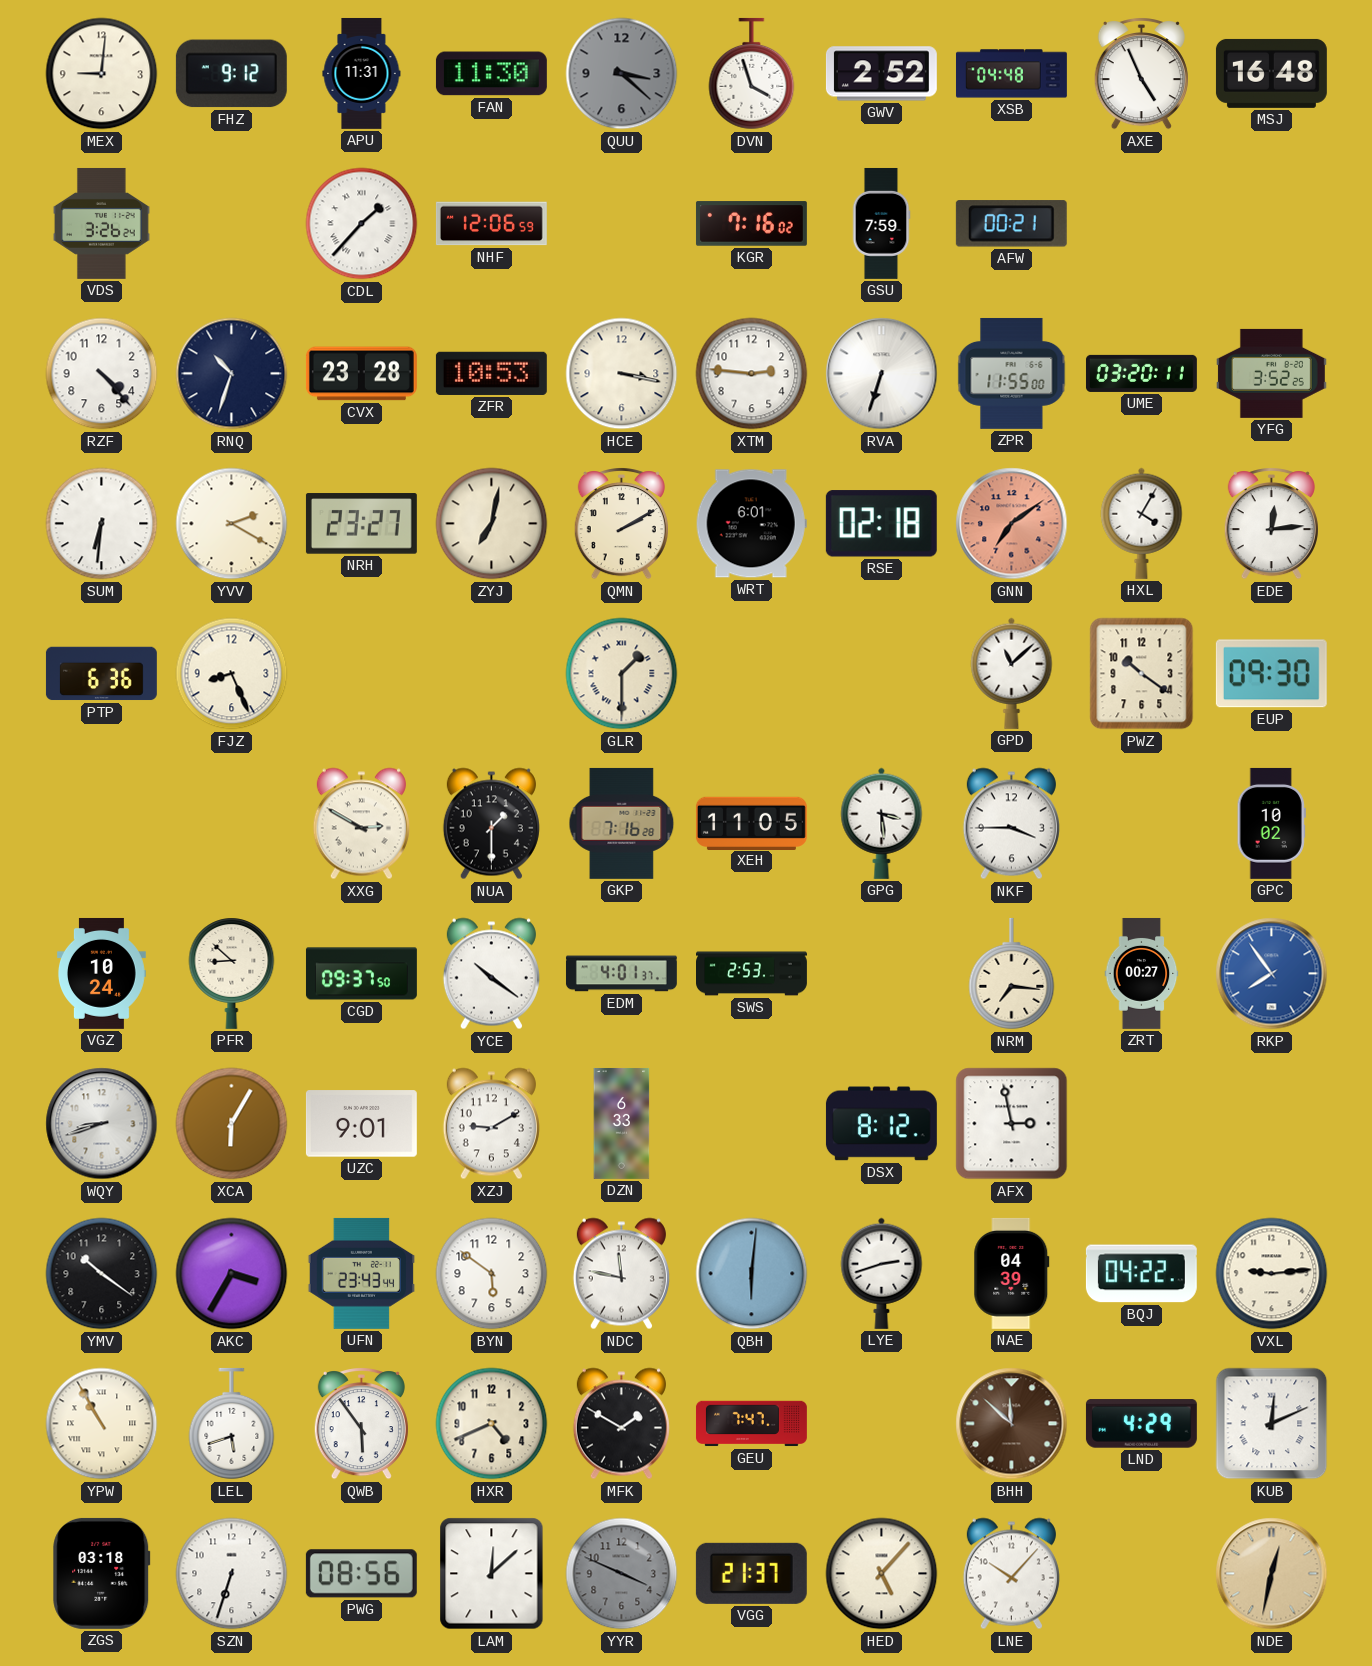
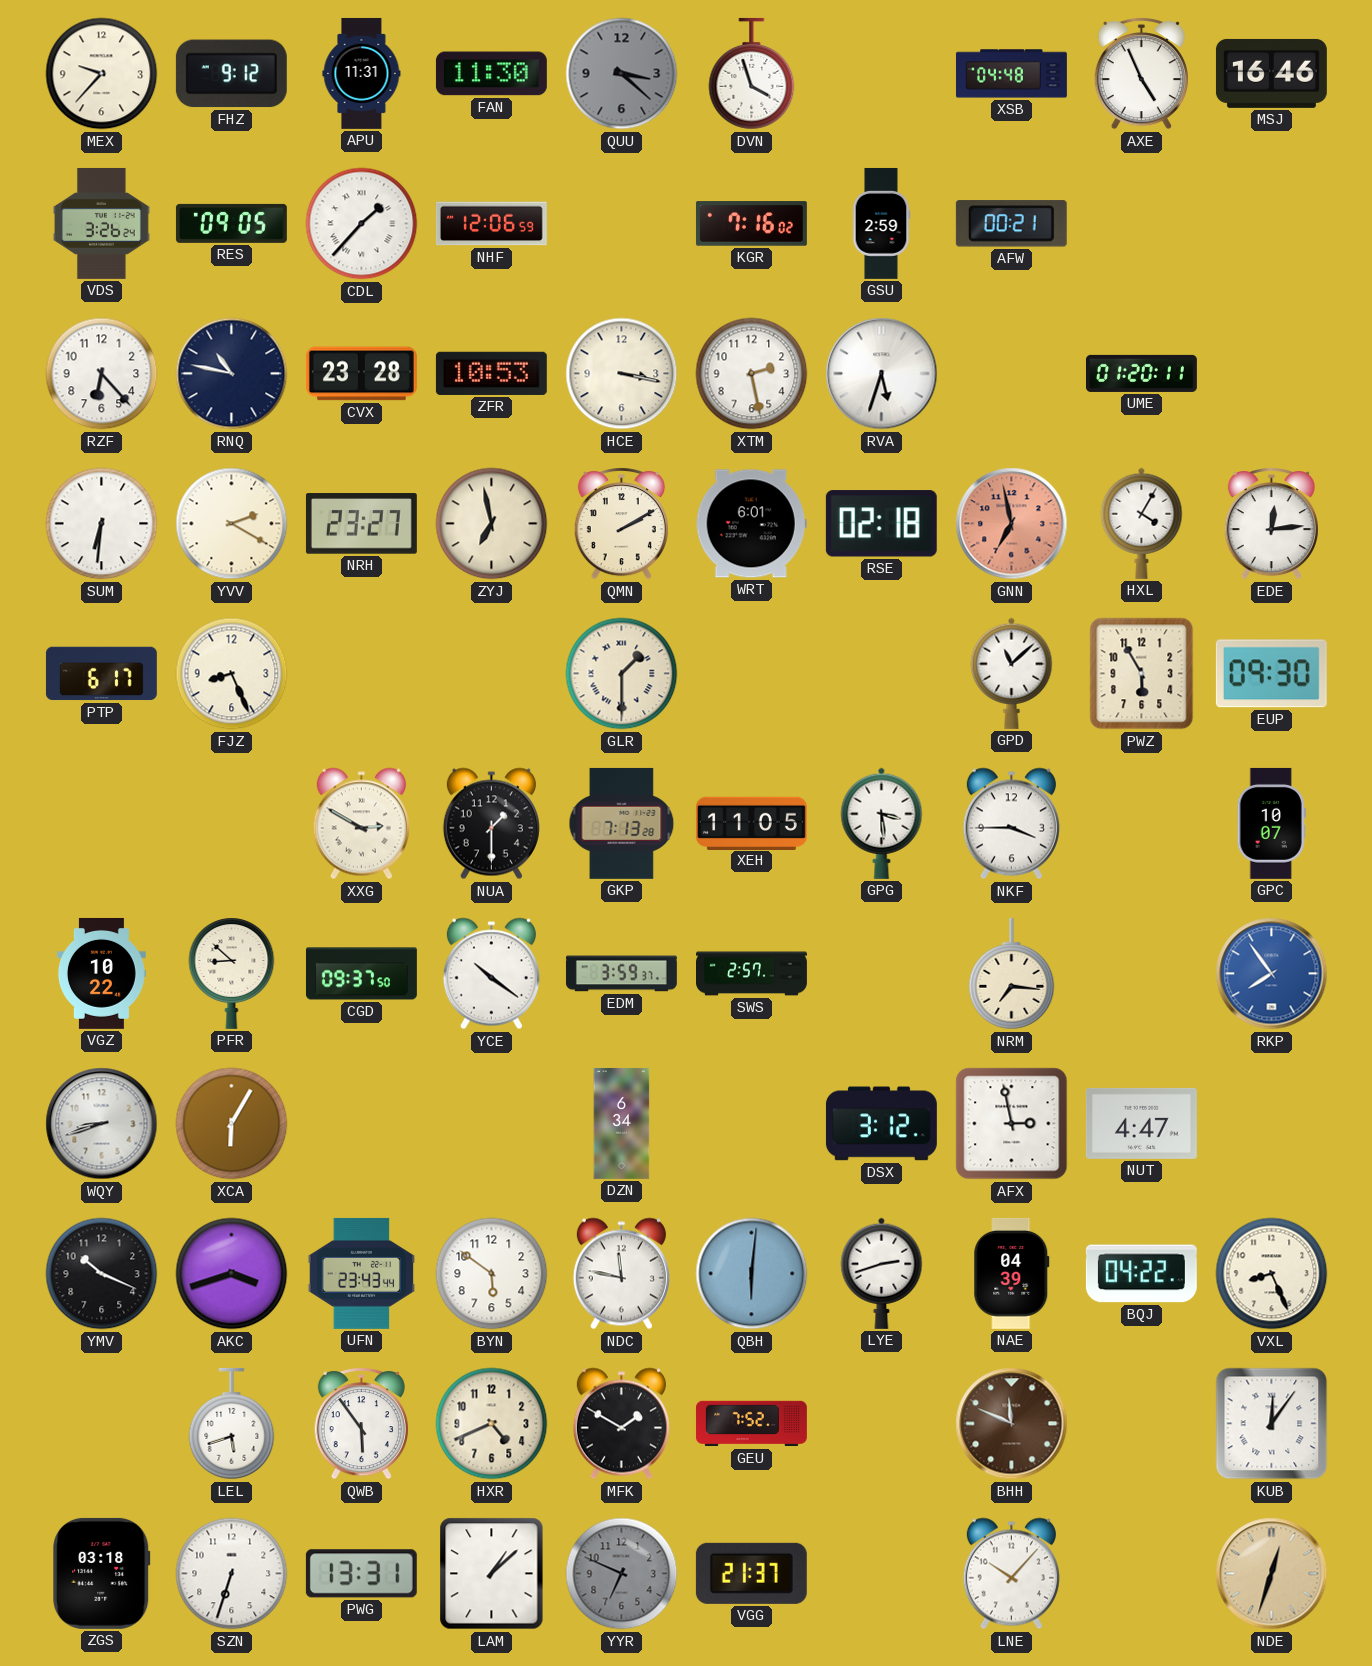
MEX: 9:01 -> 9:37
GWV: 2:52 -> none
MSJ: 16:48 -> 16:46
RES: none -> 09:05
GSU: 7:59 -> 2:59
RZF: 4:23 -> 6:23
RNQ: 10:33 -> 10:47
XTM: 2:46 -> 2:28
RVA: 6:33 -> 5:33
ZPR: 11:55 -> none
UME: 03:20 -> 01:20
YFG: 3:52 -> none
ZYJ: 7:02 -> 6:58
GNN: 7:09 -> 6:58
PTP: 6:36 -> 6:17
PWZ: 10:21 -> 5:55
GKP: 7:16 -> 7:13
GPC: 10:02 -> 10:07
VGZ: 10:24 -> 10:22
EDM: 4:01 -> 3:59
SWS: 2:53 -> 2:57
ZRT: 00:27 -> none
UZC: 9:01 -> none
XZJ: 9:10 -> none
DZN: 6:33 -> 6:34
DSX: 8:12 -> 3:12
NUT: none -> 4:47
YMV: 10:21 -> 10:19
AKC: 3:35 -> 3:42
VXL: 9:14 -> 8:26
YPW: 10:55 -> none
GEU: 7:47 -> 7:52
BHH: 11:52 -> 11:49
LND: 4:29 -> none
KUB: 12:11 -> 12:06
PWG: 08:56 -> 13:31
LAM: 12:08 -> 1:08
YYR: 3:49 -> 6:49
HED: 5:07 -> none
NDE: 12:32 -> 12:33
